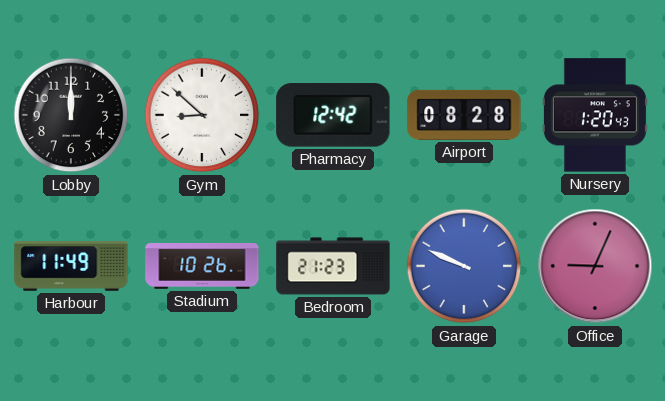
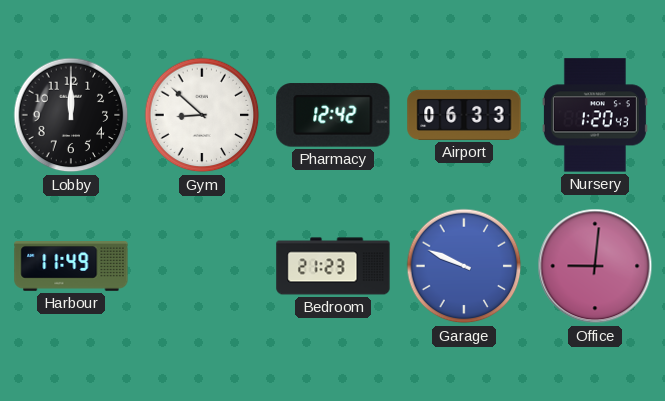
Airport: 08:28 -> 06:33
Stadium: 10:26 -> none
Office: 9:04 -> 9:01
